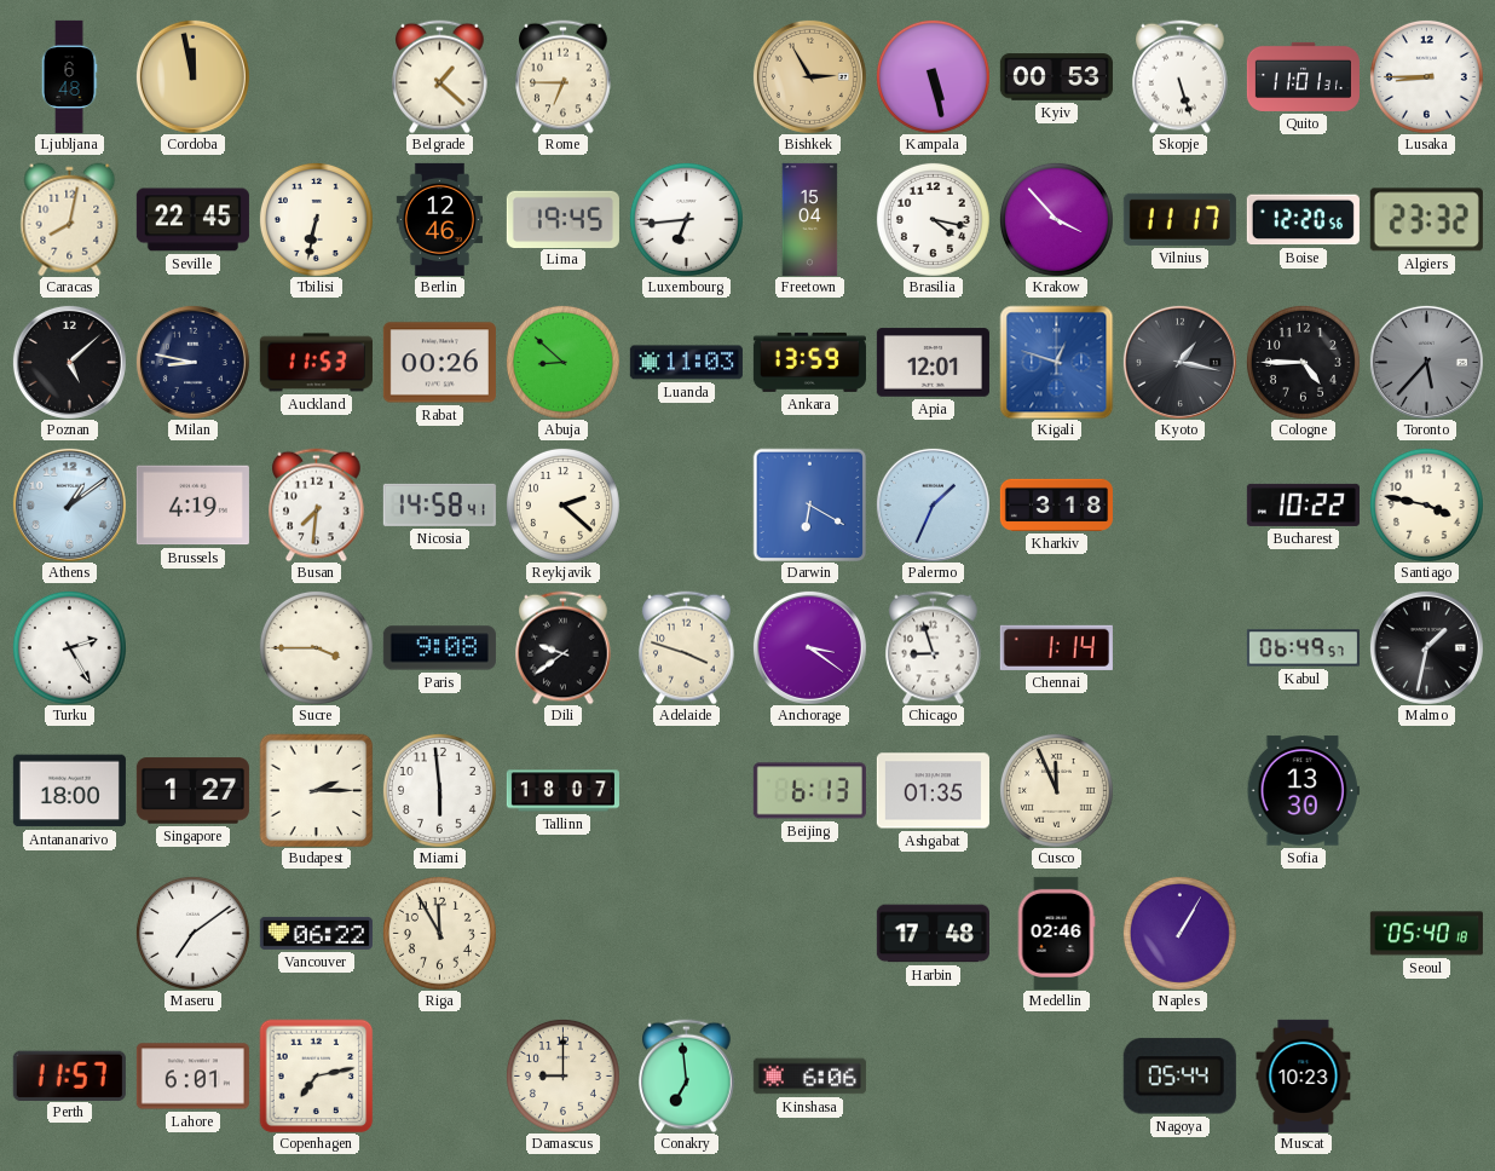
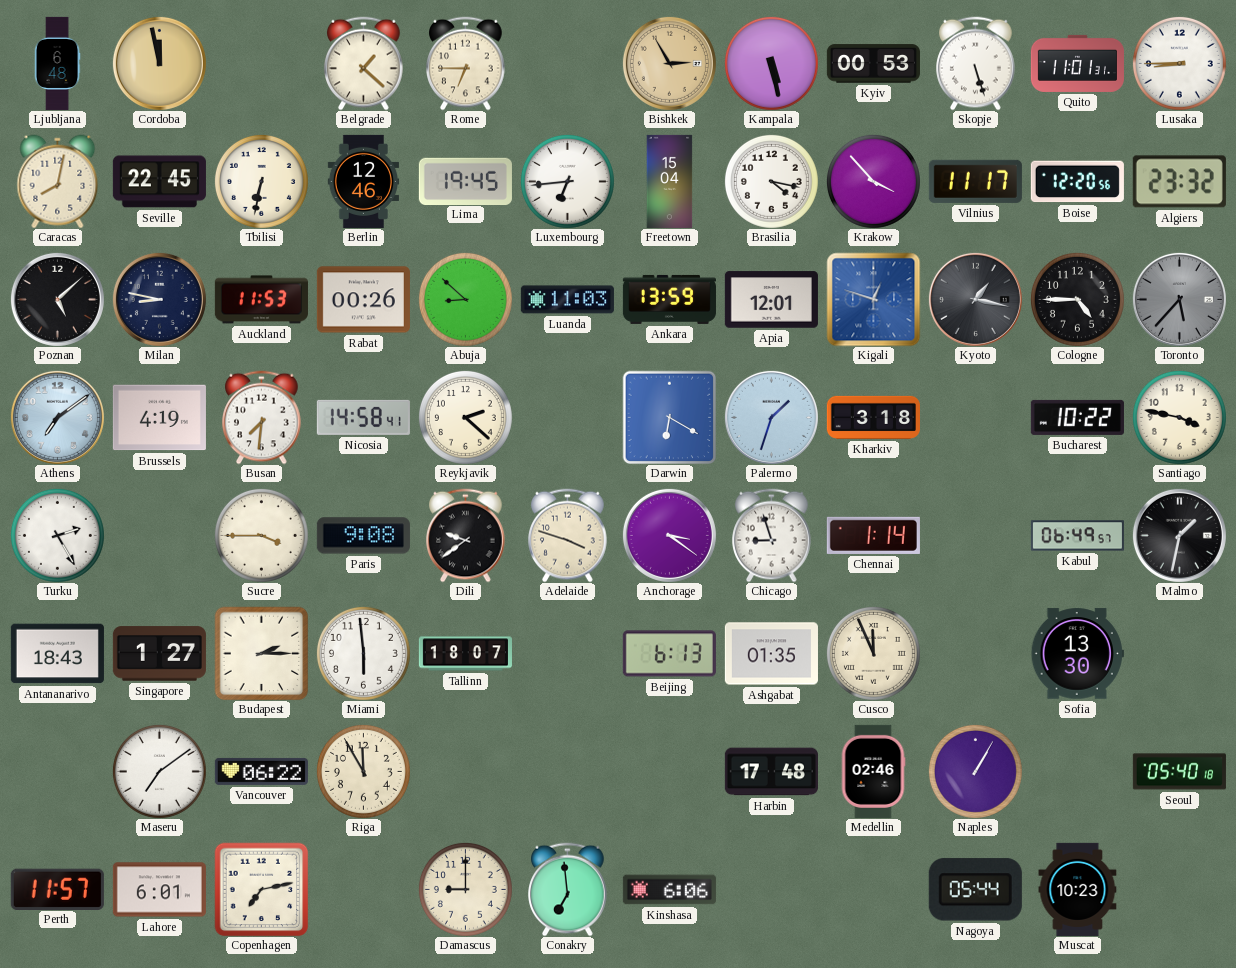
Athens: 1:09 -> 7:09
Palermo: 1:34 -> 1:33
Antananarivo: 18:00 -> 18:43
